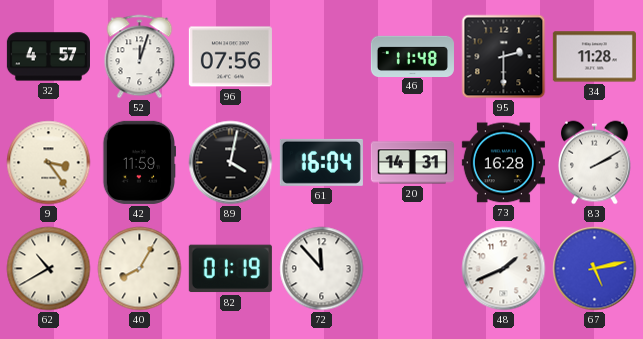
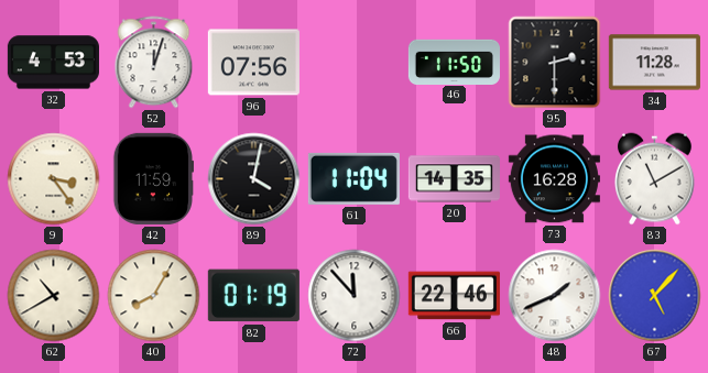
32: 4:57 -> 4:53
46: 11:48 -> 11:50
61: 16:04 -> 11:04
20: 14:31 -> 14:35
83: 2:10 -> 11:10
66: none -> 22:46
67: 5:13 -> 5:07
